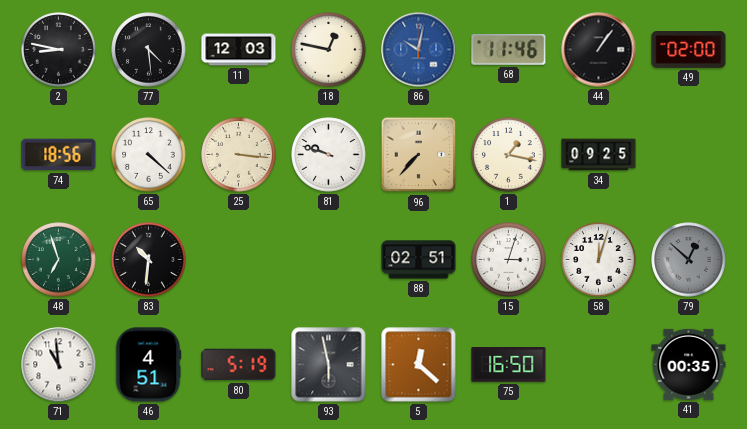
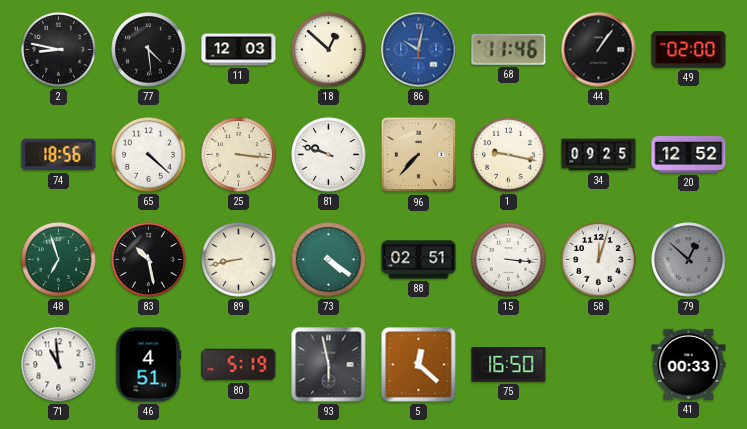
18: 12:47 -> 12:52
1: 1:17 -> 9:17
20: none -> 12:52
83: 10:31 -> 10:28
89: none -> 8:43
73: none -> 4:21
15: 3:03 -> 3:16
41: 00:35 -> 00:33
